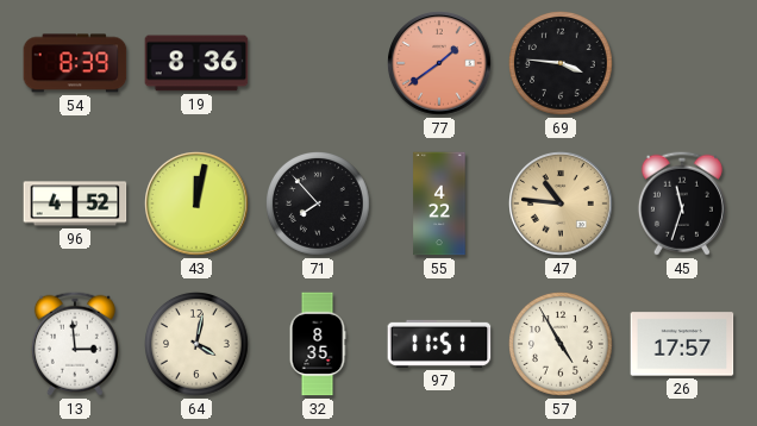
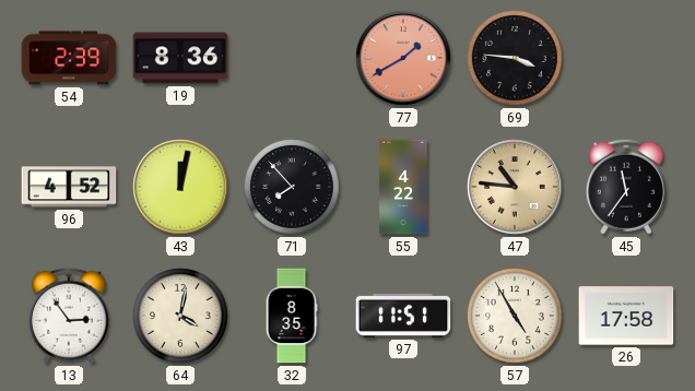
54: 8:39 -> 2:39
77: 1:39 -> 1:40
45: 11:33 -> 11:36
13: 2:59 -> 2:54
26: 17:57 -> 17:58
